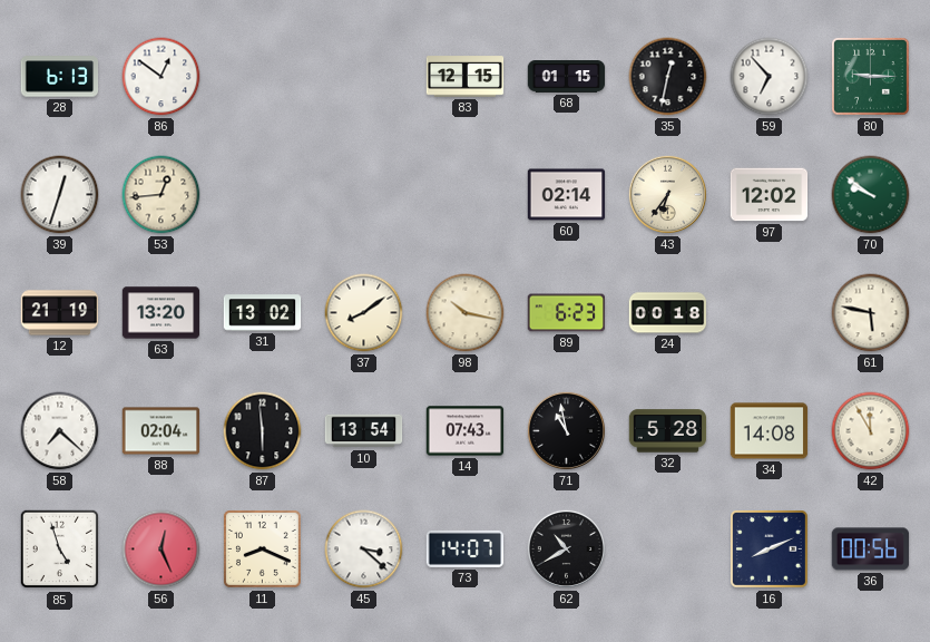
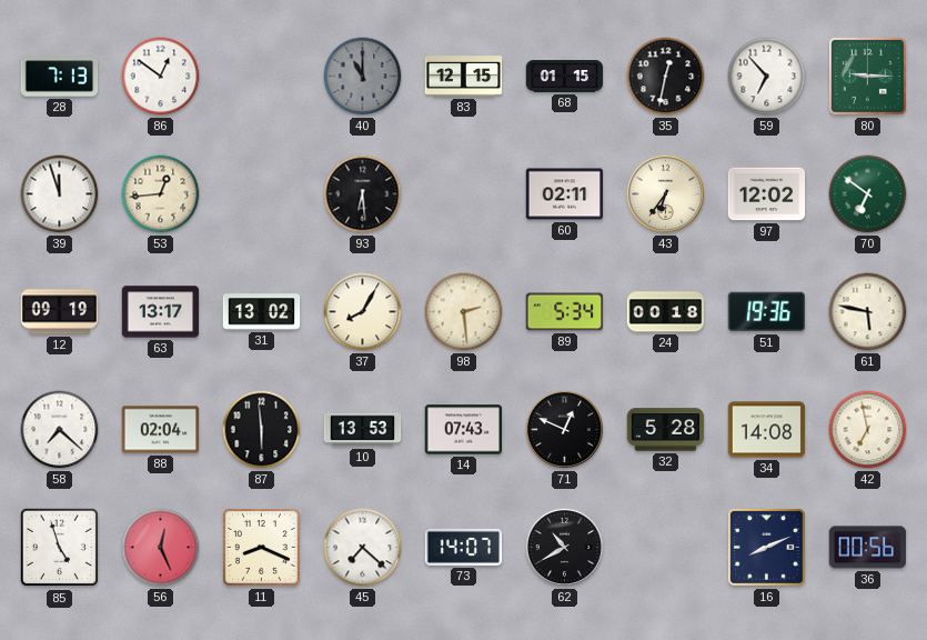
28: 6:13 -> 7:13
40: none -> 11:00
39: 12:33 -> 11:57
93: none -> 6:29
60: 02:14 -> 02:11
70: 9:51 -> 6:51
12: 21:19 -> 09:19
63: 13:20 -> 13:17
37: 8:09 -> 8:05
98: 10:17 -> 2:29
89: 6:23 -> 5:34
51: none -> 19:36
10: 13:54 -> 13:53
71: 10:58 -> 12:49
42: 11:55 -> 6:58
45: 3:22 -> 7:22
